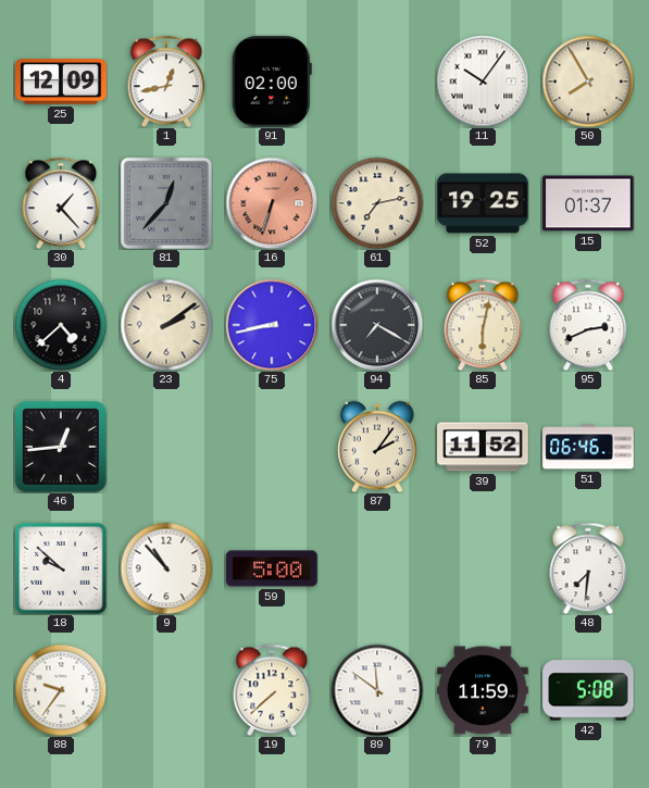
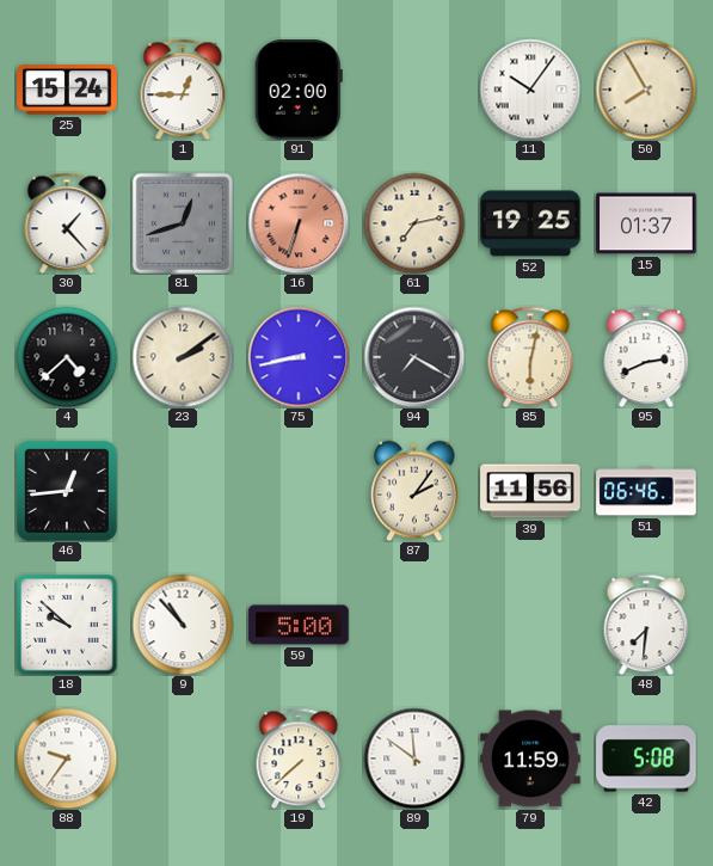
25: 12:09 -> 15:24
1: 12:43 -> 12:45
81: 12:37 -> 12:42
39: 11:52 -> 11:56
